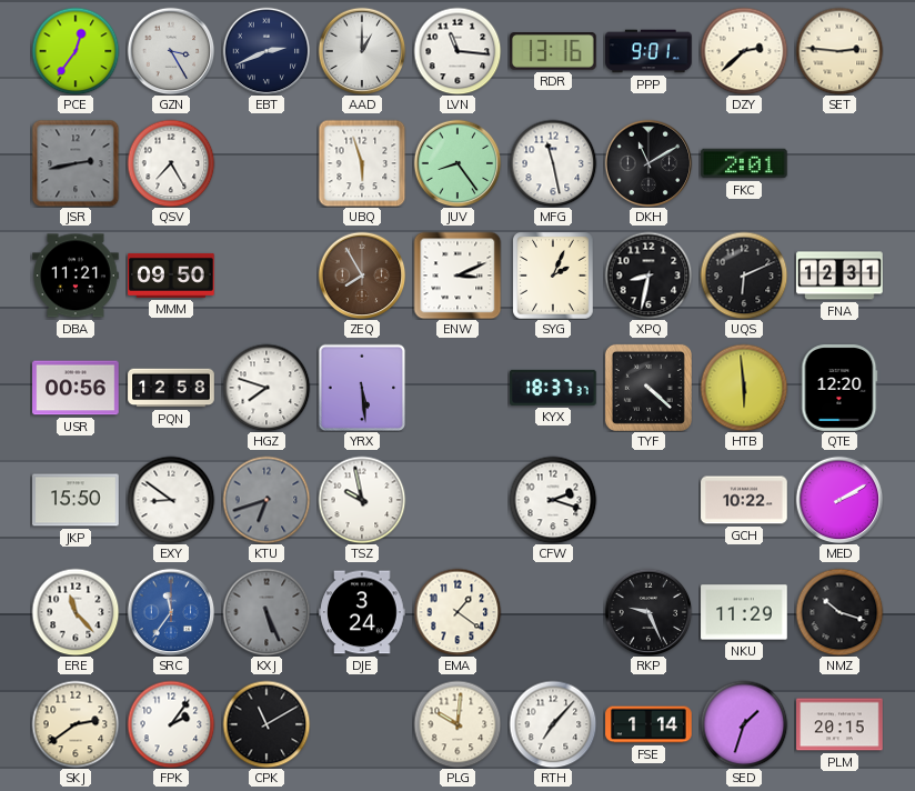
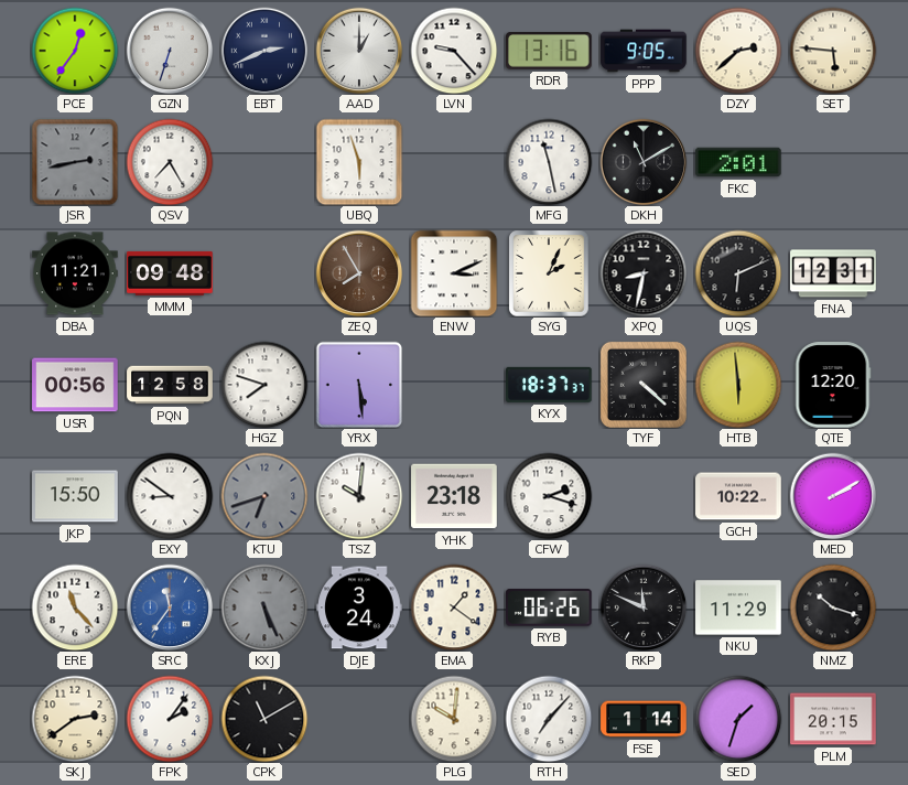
GZN: 3:25 -> 6:33
LVN: 11:16 -> 9:23
PPP: 9:01 -> 9:05
SET: 2:46 -> 5:46
JUV: 8:24 -> none
MMM: 09:50 -> 09:48
TSZ: 9:58 -> 10:01
YHK: none -> 23:18
RYB: none -> 06:26
RKP: 9:26 -> 11:49
